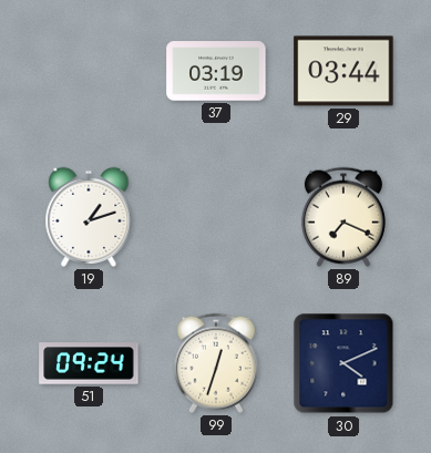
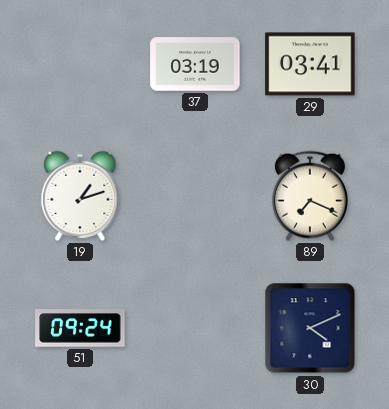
29: 03:44 -> 03:41
99: 12:33 -> none
